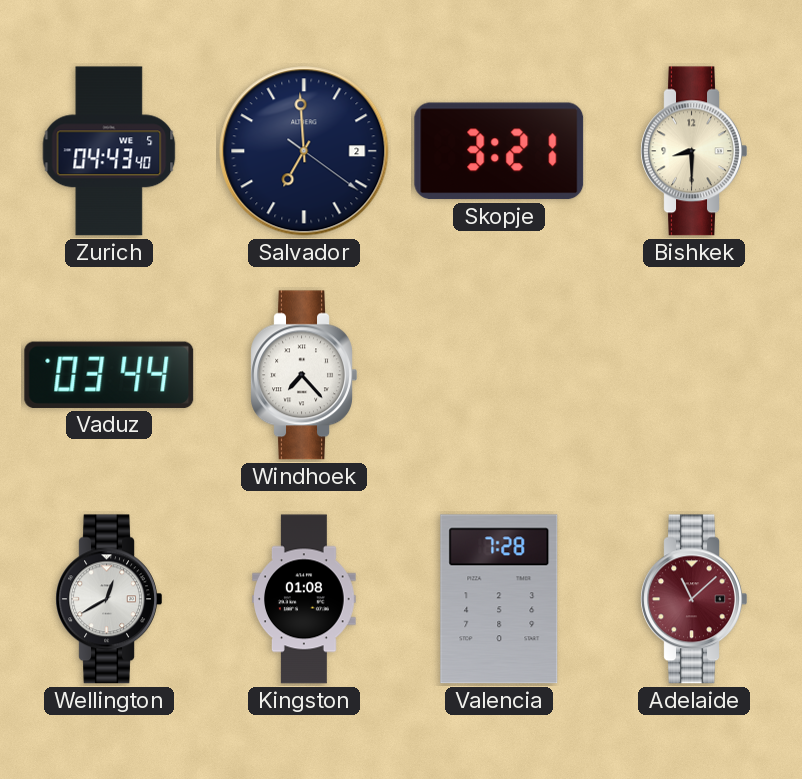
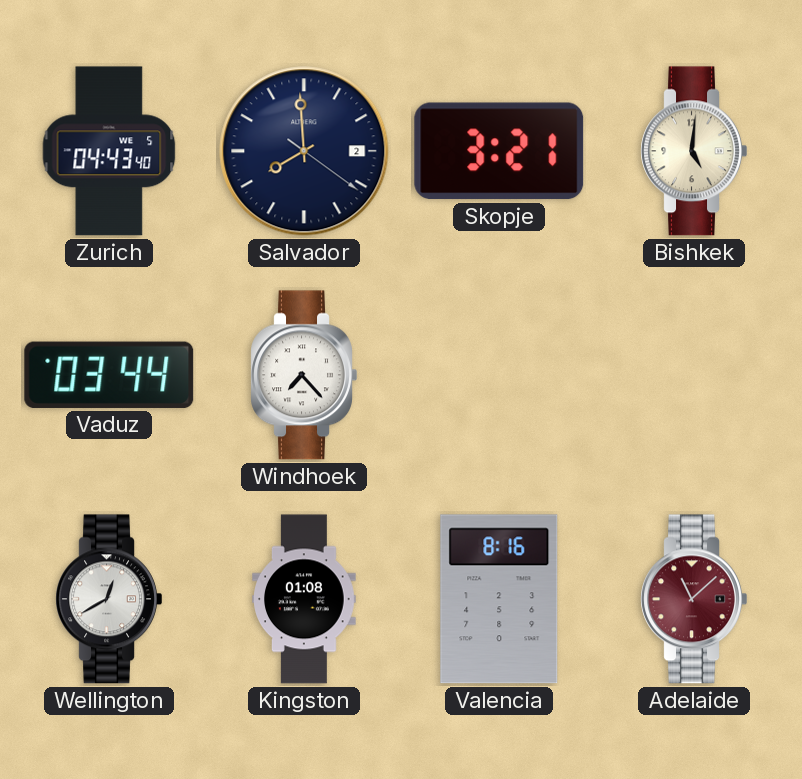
Salvador: 6:59 -> 7:59
Bishkek: 8:30 -> 5:01
Valencia: 7:28 -> 8:16
